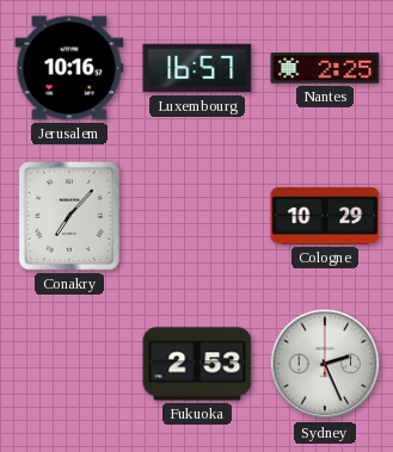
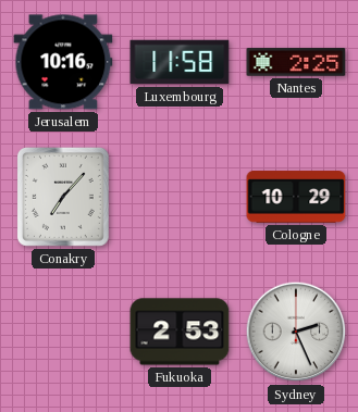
Luxembourg: 16:57 -> 11:58
